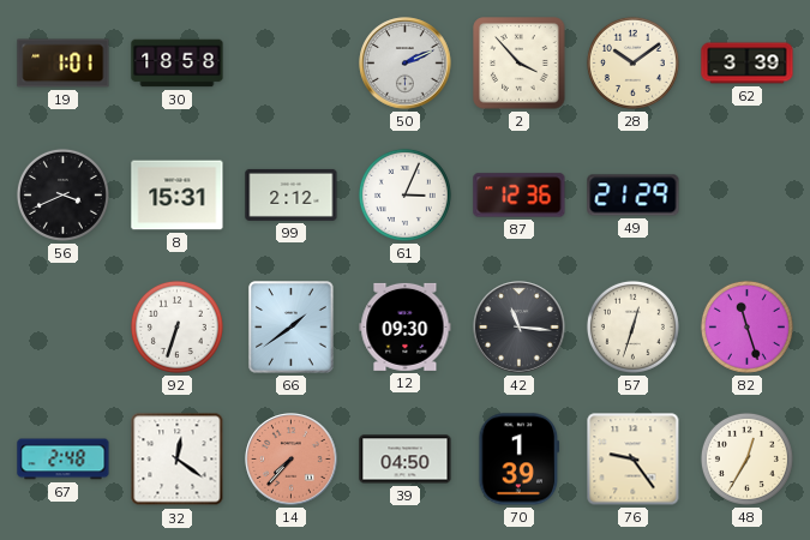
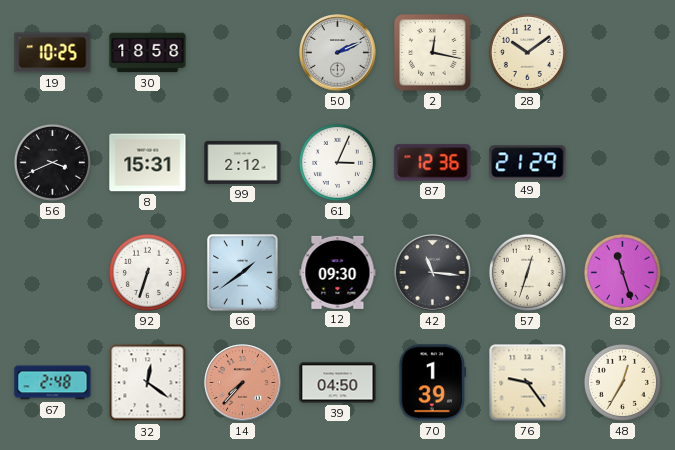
19: 1:01 -> 10:25
2: 3:53 -> 12:17
62: 3:39 -> none
